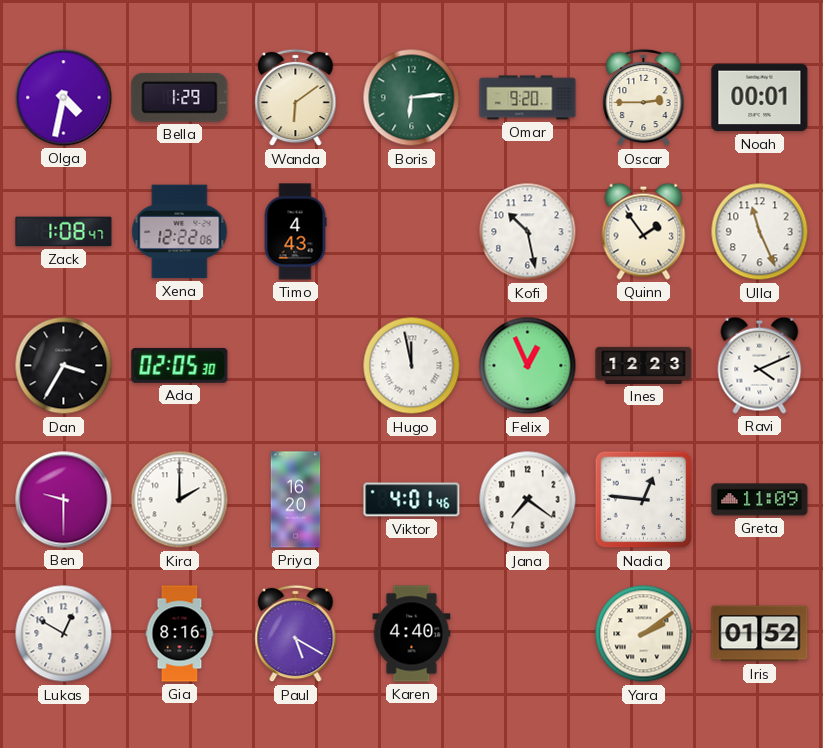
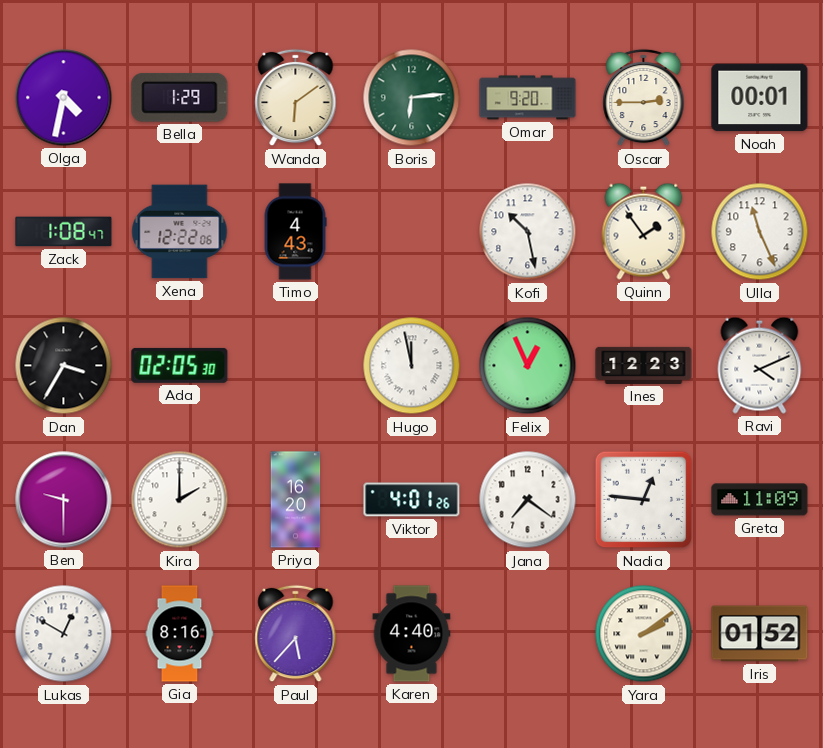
Viktor: 4:01:46 -> 4:01:26
Paul: 5:20 -> 5:37
